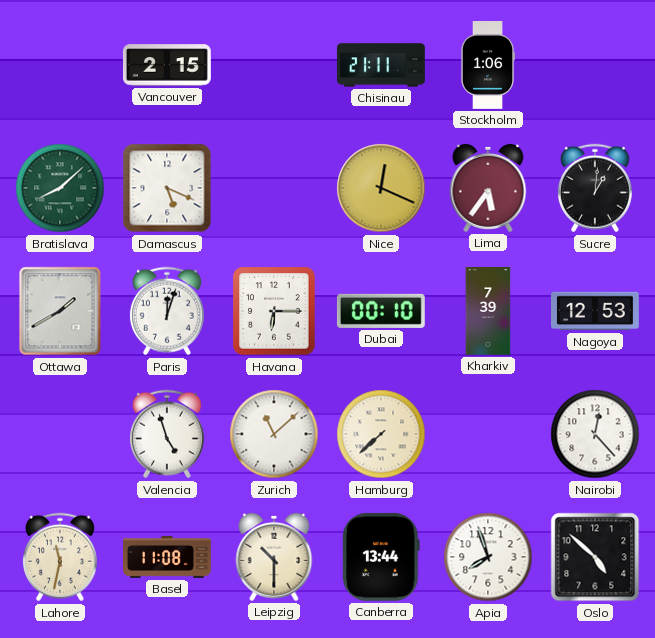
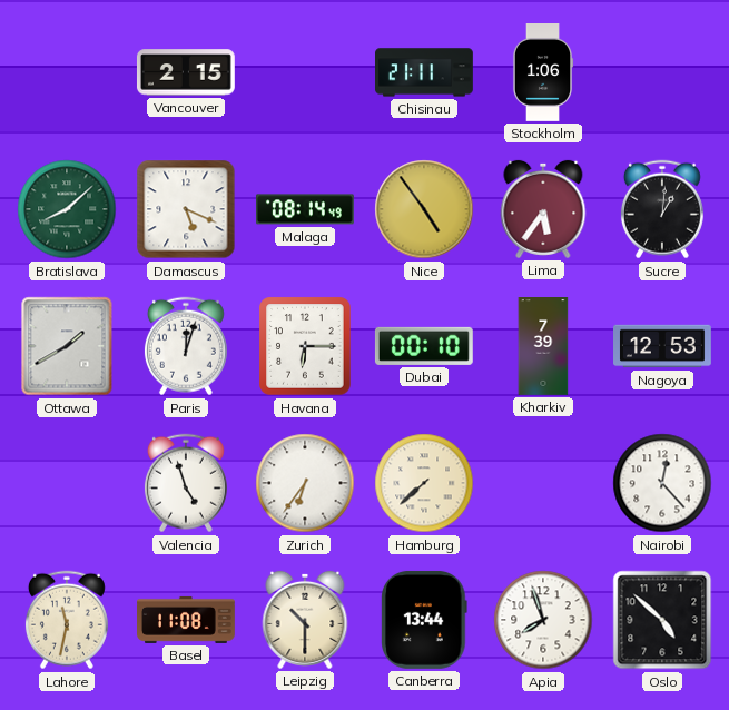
Malaga: none -> 08:14
Nice: 12:19 -> 4:54
Zurich: 11:08 -> 6:36
